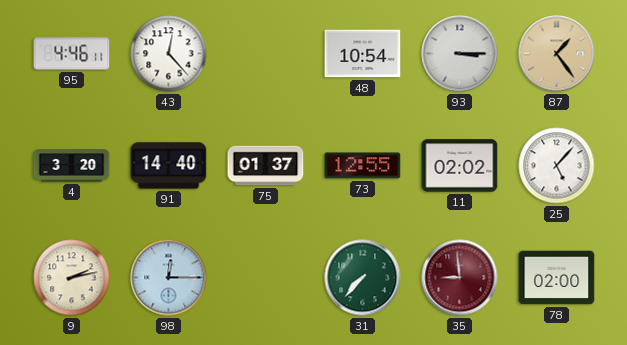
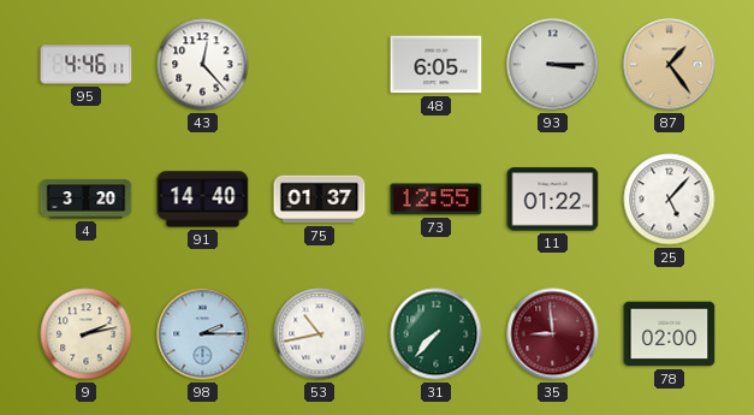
48: 10:54 -> 6:05
11: 02:02 -> 01:22
98: 12:15 -> 2:15
53: none -> 10:43
